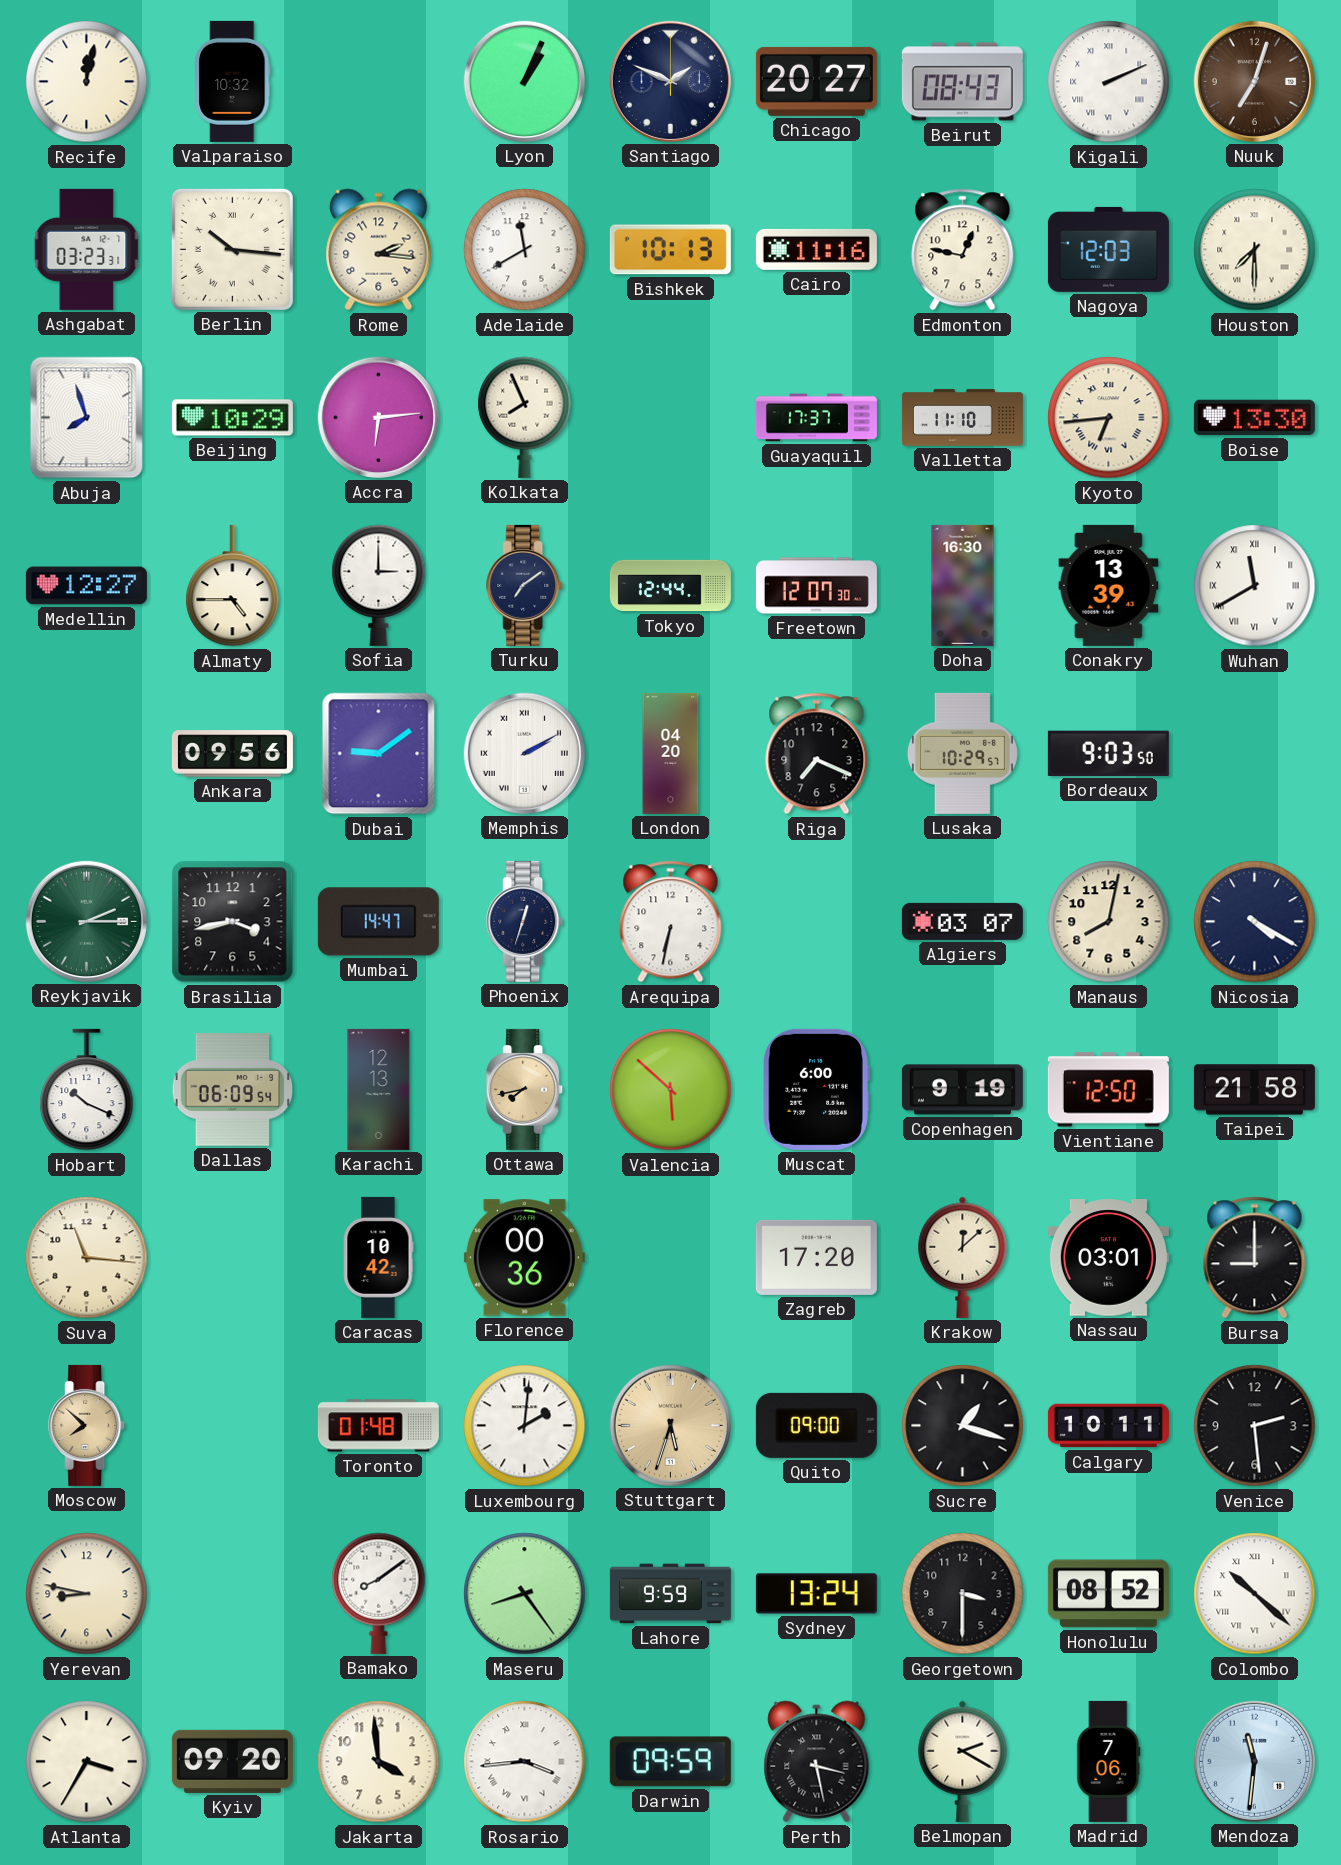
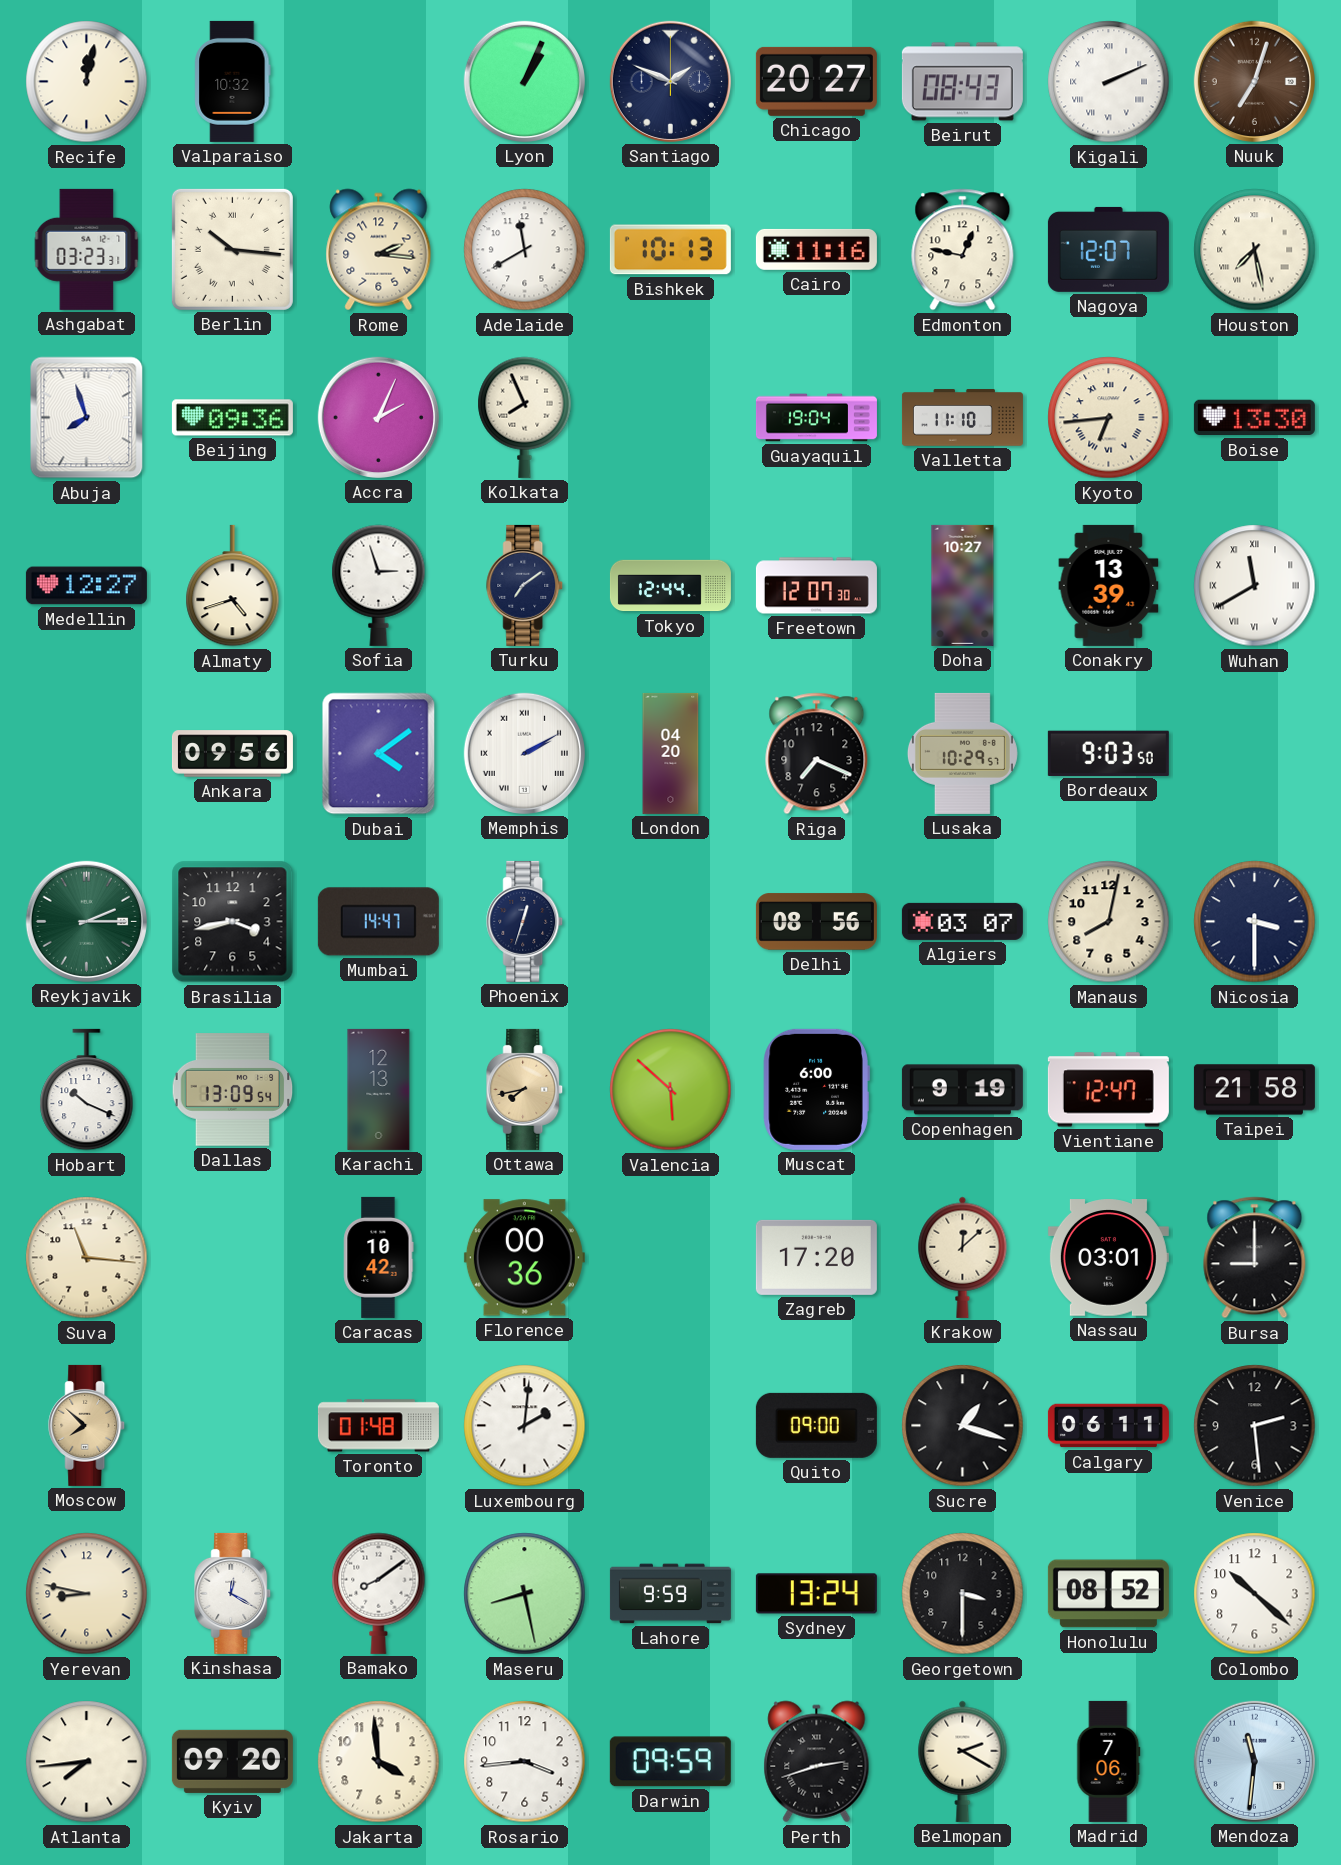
Nagoya: 12:03 -> 12:07
Houston: 7:30 -> 7:28
Beijing: 10:29 -> 09:36
Accra: 6:14 -> 2:04
Guayaquil: 17:37 -> 19:04
Almaty: 4:45 -> 4:42
Sofia: 3:00 -> 2:57
Doha: 16:30 -> 10:27
Dubai: 9:09 -> 4:09
Arequipa: 6:32 -> none
Delhi: none -> 08:56
Nicosia: 4:20 -> 3:30
Dallas: 06:09 -> 13:09
Vientiane: 12:50 -> 12:47
Stuttgart: 5:33 -> none
Calgary: 10:11 -> 06:11
Kinshasa: none -> 12:20
Maseru: 8:24 -> 8:28
Colombo numerals: Roman -> Arabic
Atlanta: 3:35 -> 7:44
Rosario numerals: Roman -> Arabic
Perth: 3:28 -> 2:42
